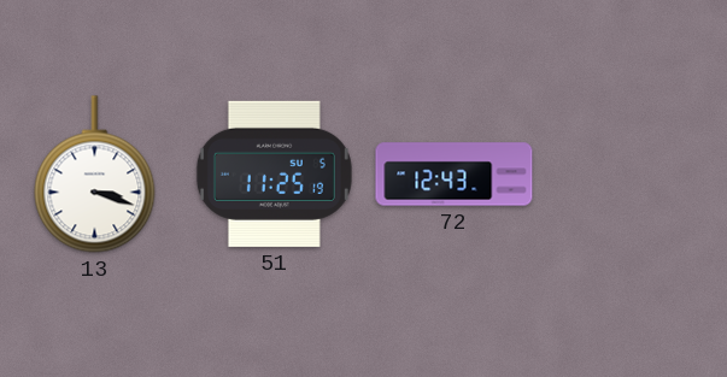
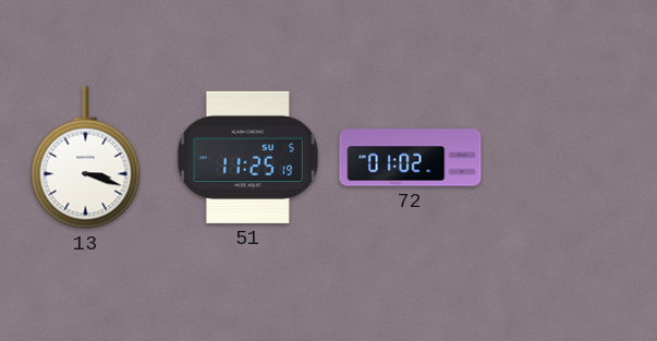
72: 12:43 -> 01:02
